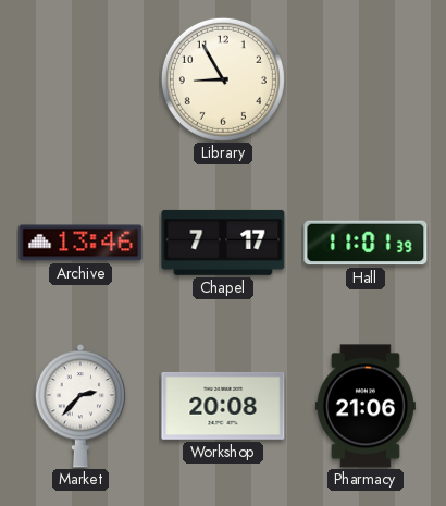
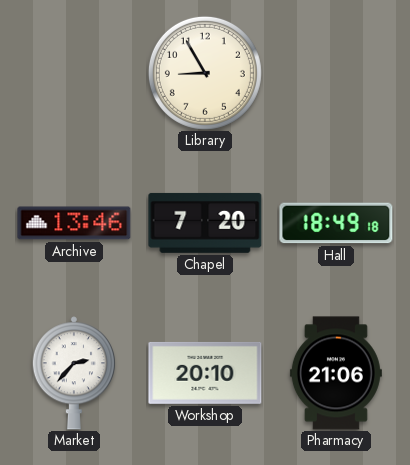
Chapel: 7:17 -> 7:20
Hall: 11:01 -> 18:49
Workshop: 20:08 -> 20:10
